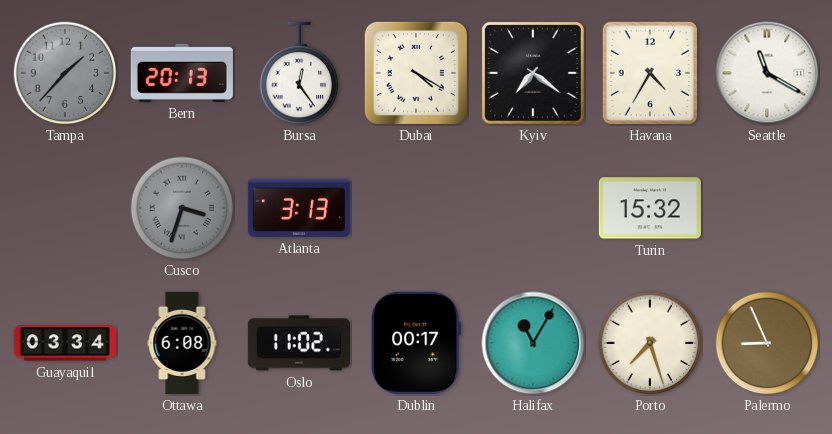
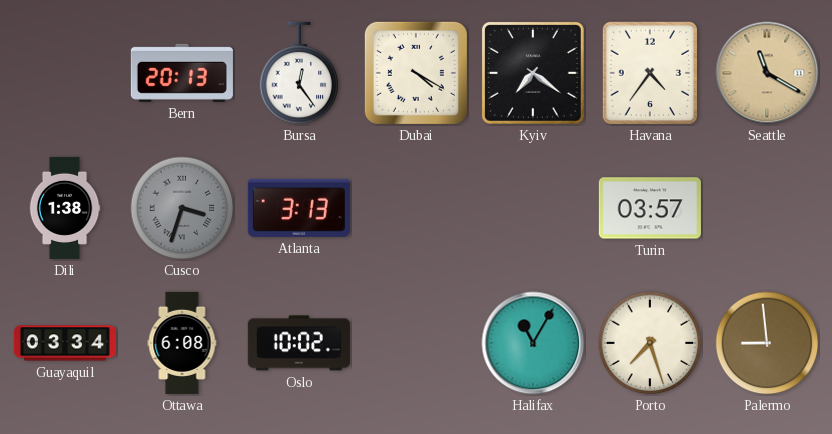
Tampa: 1:37 -> none
Havana: 4:35 -> 4:36
Seattle dial: white -> champagne
Dili: none -> 1:38
Turin: 15:32 -> 03:57
Oslo: 11:02 -> 10:02
Dublin: 00:17 -> none
Palermo: 8:56 -> 8:59
